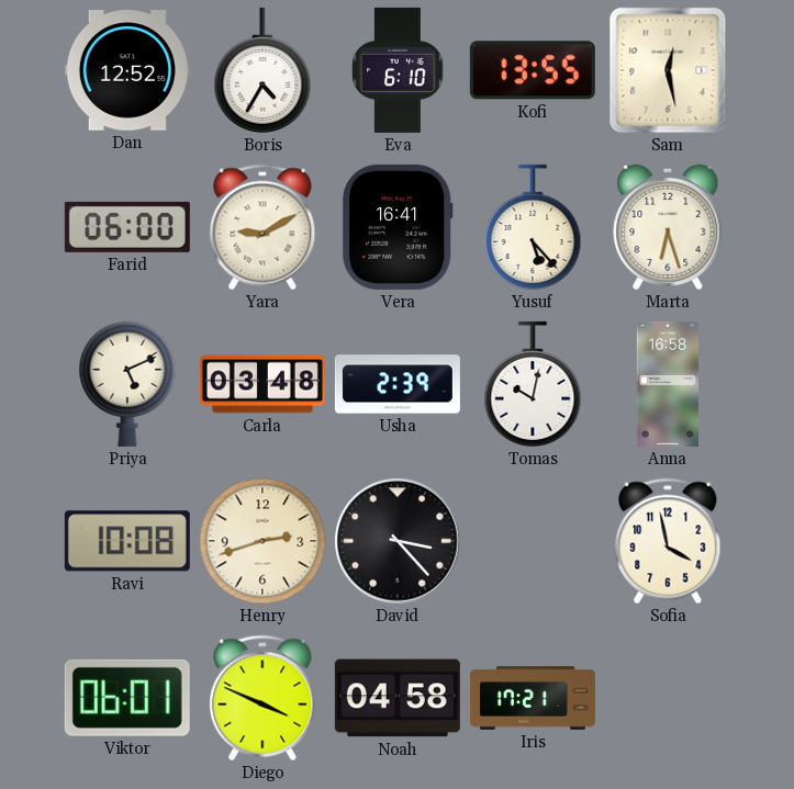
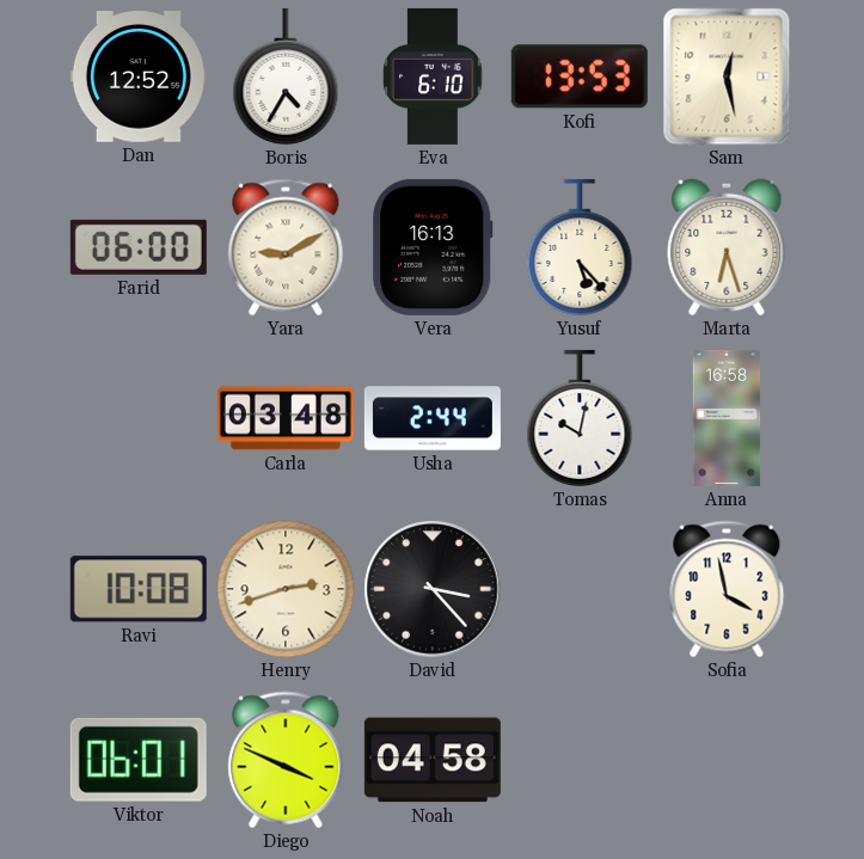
Kofi: 13:55 -> 13:53
Vera: 16:41 -> 16:13
Priya: 5:11 -> none
Usha: 2:39 -> 2:44
Iris: 17:21 -> none
